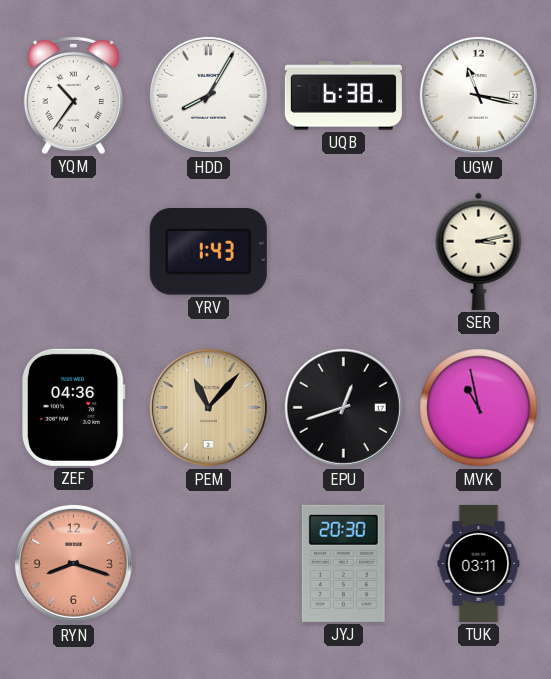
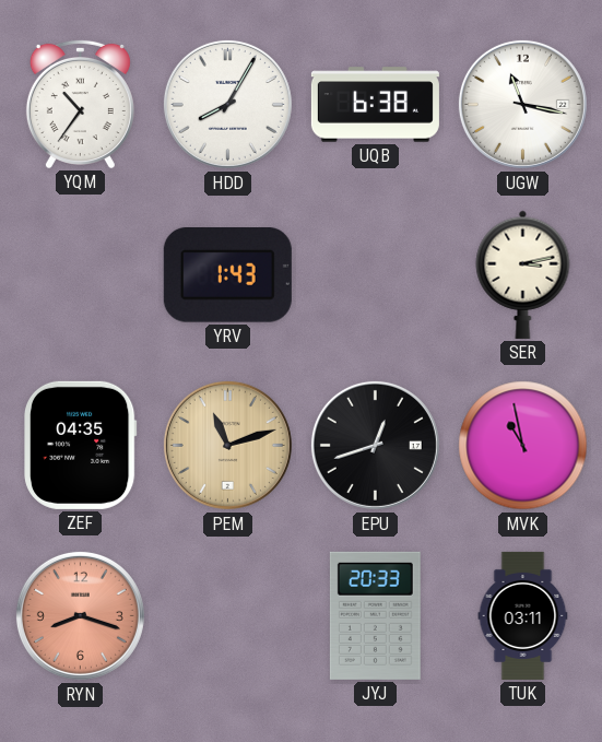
ZEF: 04:36 -> 04:35
PEM: 11:07 -> 11:12
JYJ: 20:30 -> 20:33
